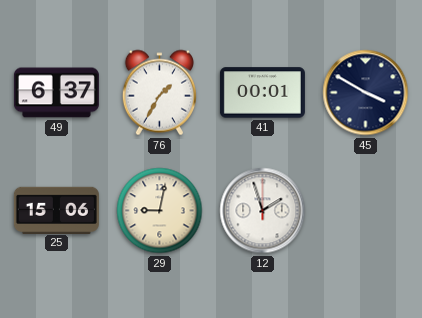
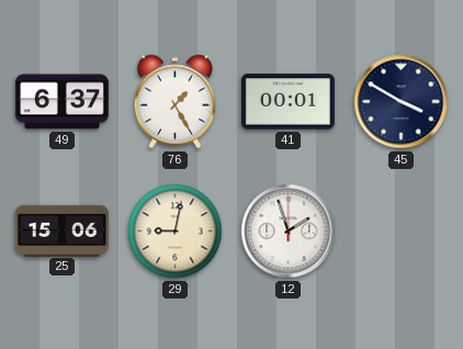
76: 1:35 -> 1:25
